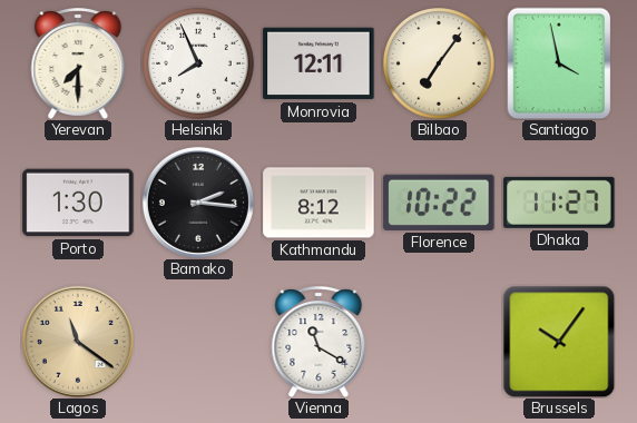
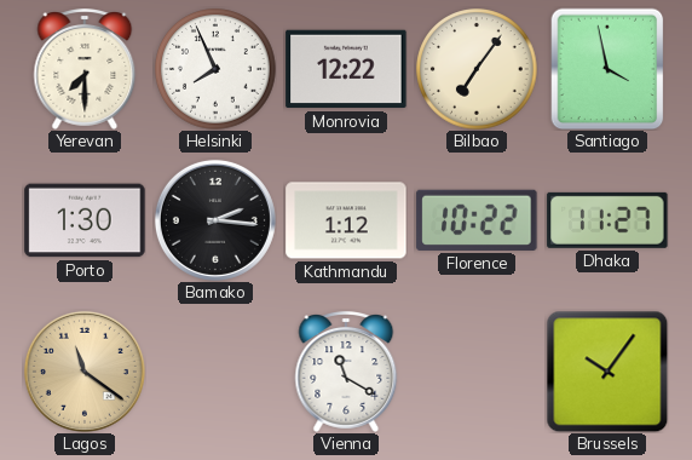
Monrovia: 12:11 -> 12:22
Kathmandu: 8:12 -> 1:12
